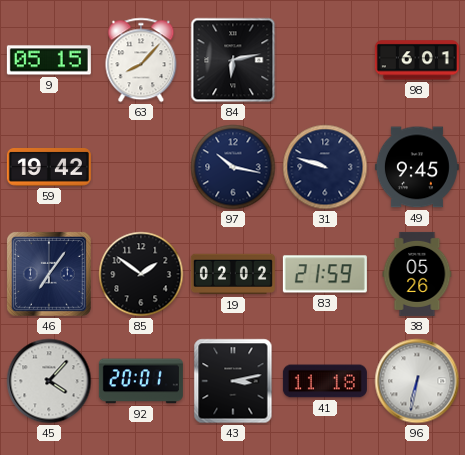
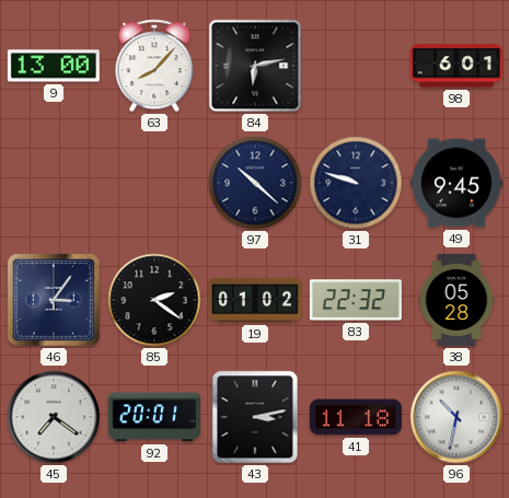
9: 05:15 -> 13:00
59: 19:42 -> none
97: 10:17 -> 10:22
46: 7:06 -> 3:06
85: 1:51 -> 2:21
19: 02:02 -> 01:02
83: 21:59 -> 22:32
38: 05:26 -> 05:28
45: 4:07 -> 7:21
96: 6:32 -> 10:32
